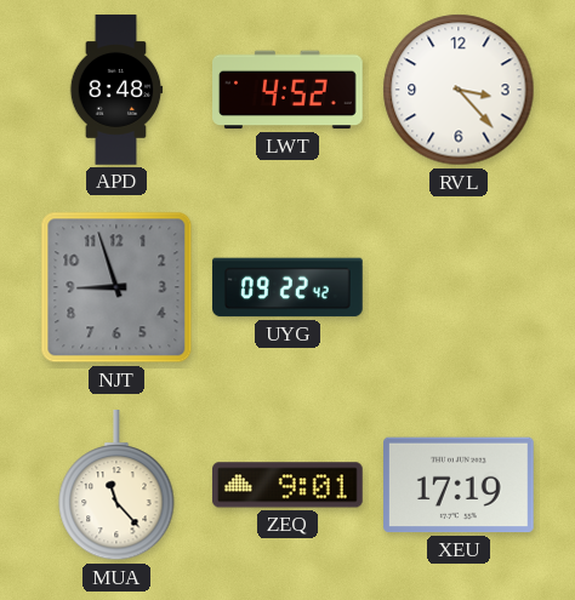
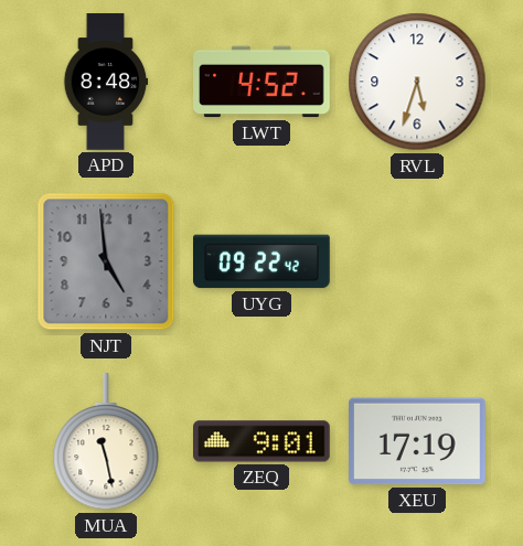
RVL: 3:23 -> 5:33
NJT: 8:57 -> 4:59
MUA: 11:23 -> 11:28
